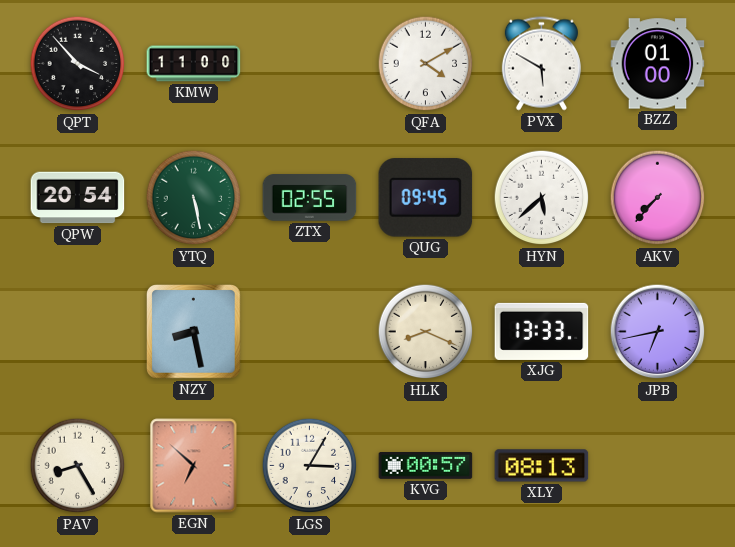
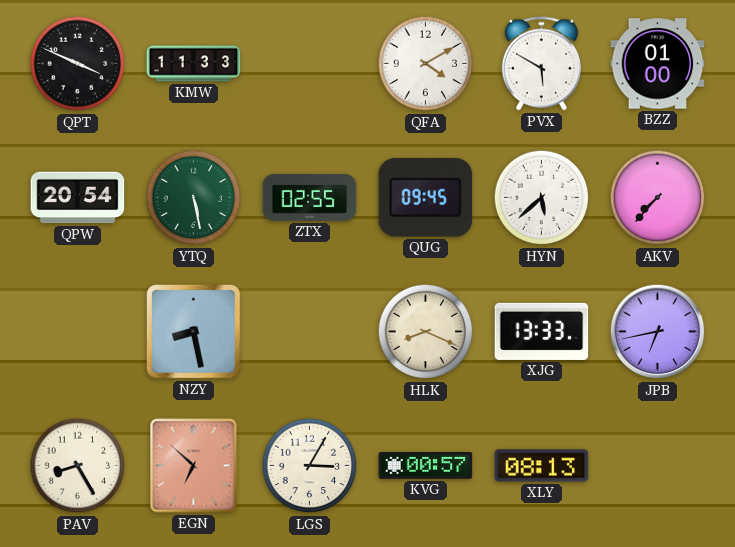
QPT: 3:53 -> 3:49
KMW: 11:00 -> 11:33
